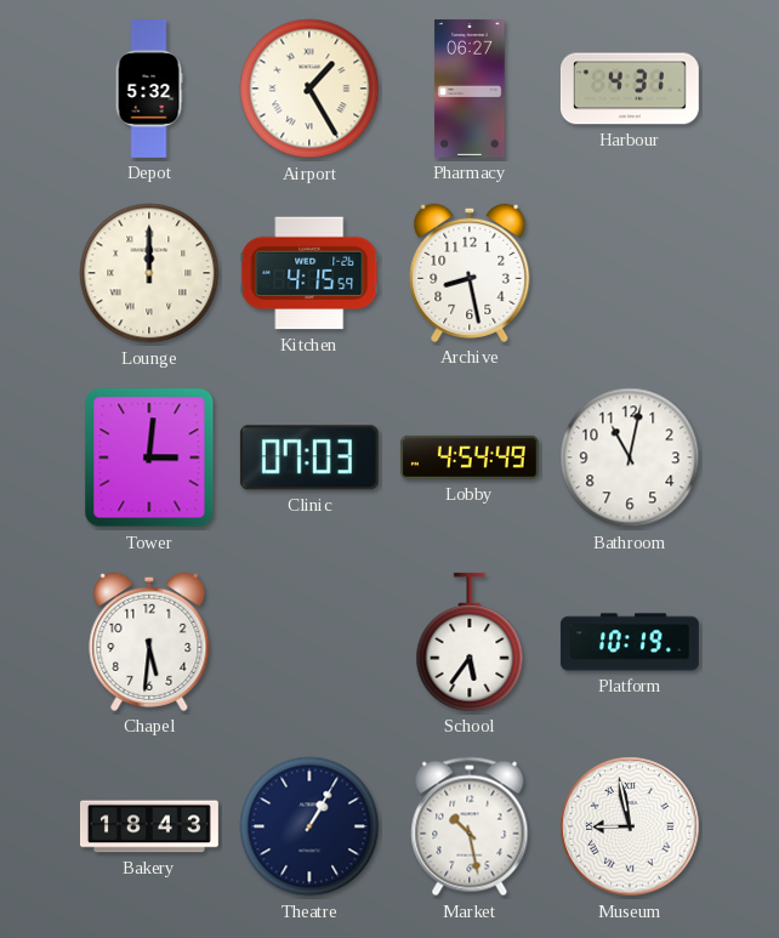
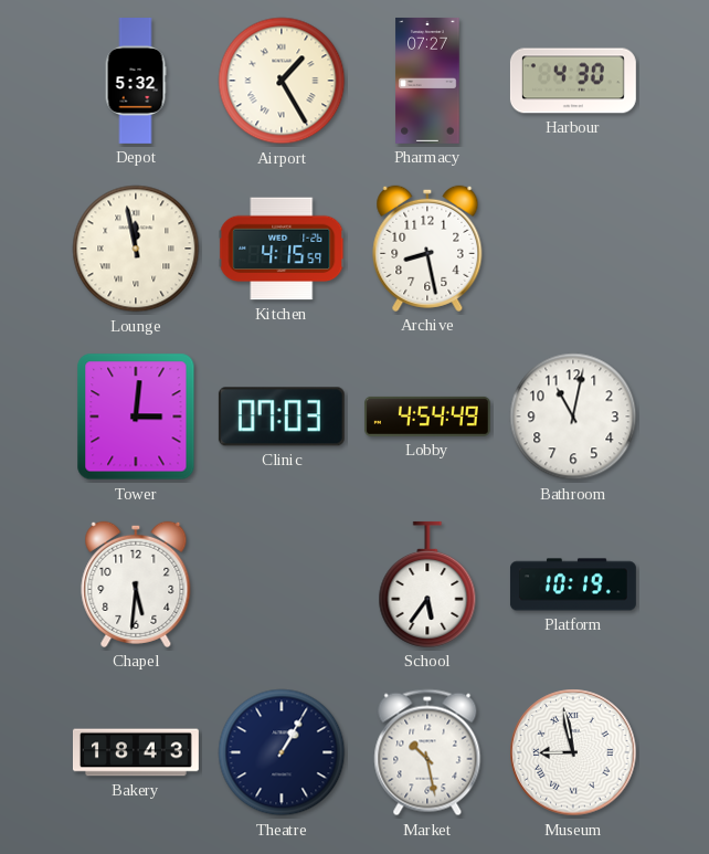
Pharmacy: 06:27 -> 07:27
Harbour: 4:31 -> 4:30
Lounge: 12:00 -> 11:58
